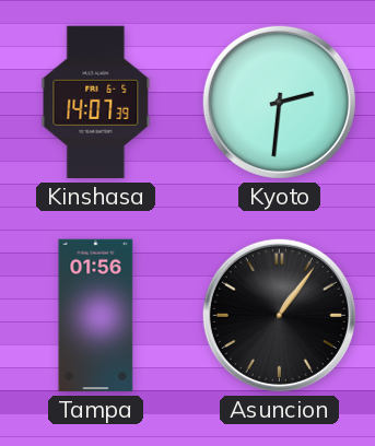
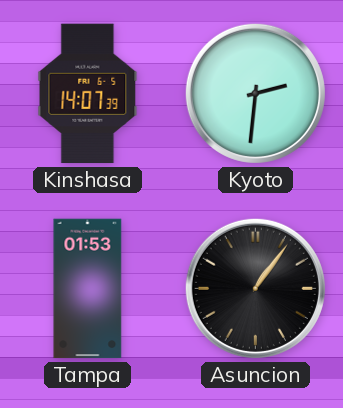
Tampa: 01:56 -> 01:53
